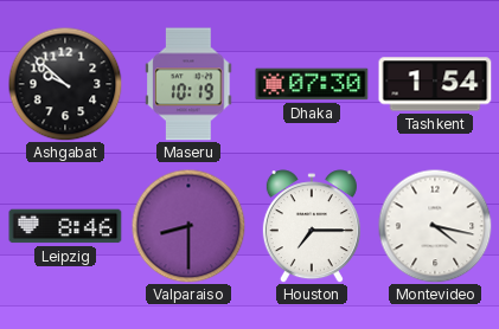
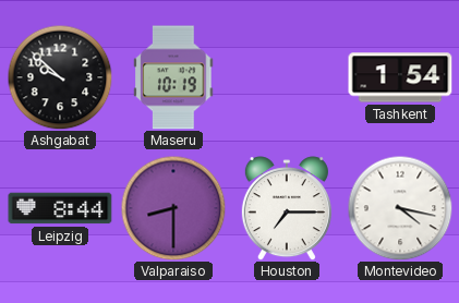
Dhaka: 07:30 -> none
Leipzig: 8:46 -> 8:44
